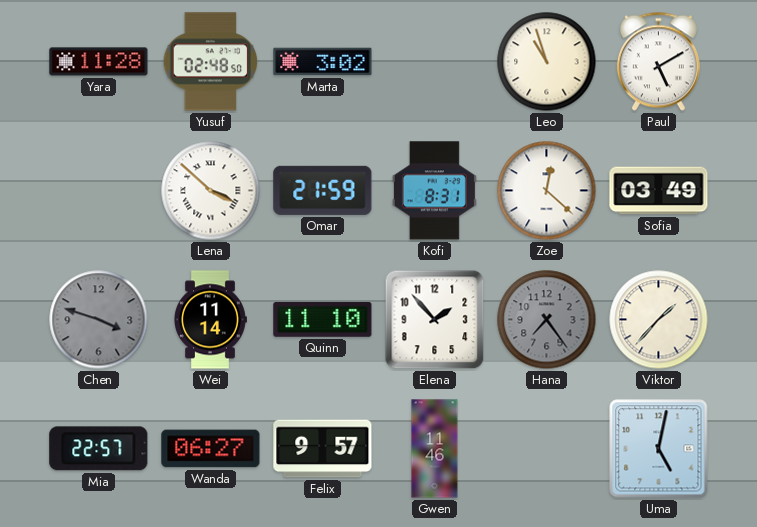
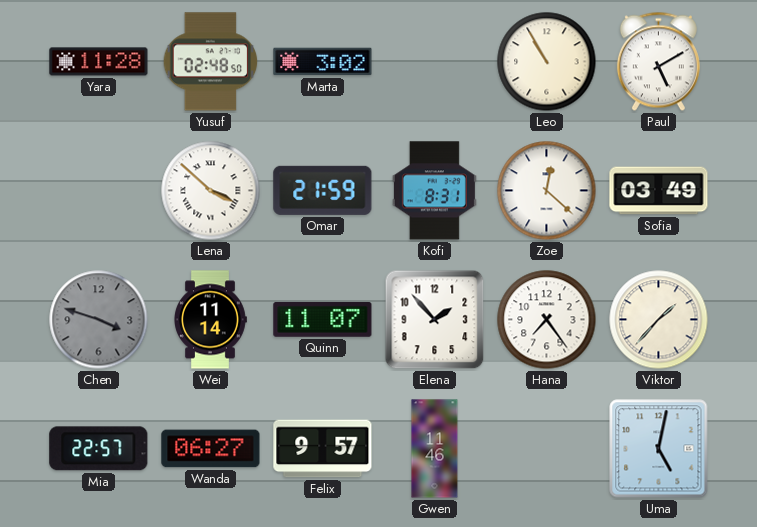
Leo: 10:57 -> 10:55
Quinn: 11:10 -> 11:07
Hana dial: grey -> white
